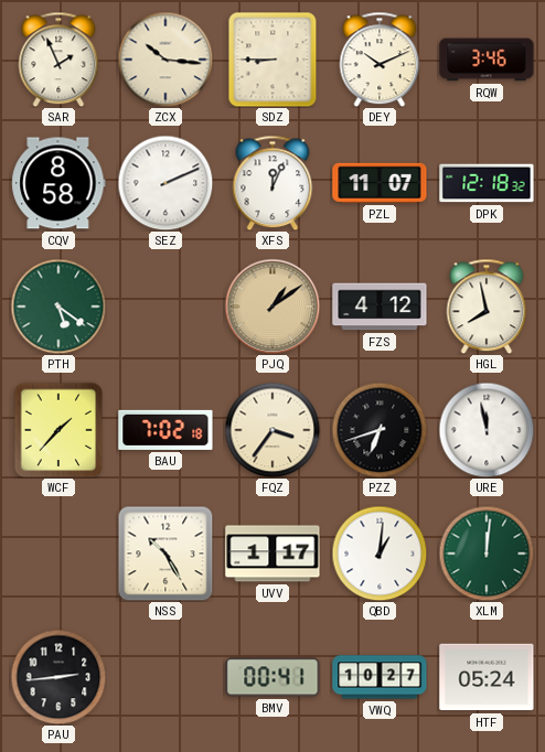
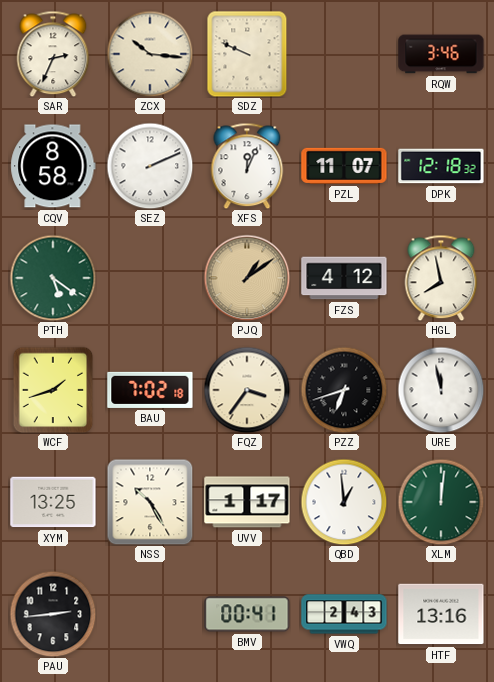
SAR: 1:56 -> 2:34
SDZ: 8:45 -> 9:49
DEY: 10:11 -> none
WCF: 1:37 -> 1:42
XYM: none -> 13:25
QBD: 1:01 -> 12:59
VWQ: 10:27 -> 2:43
HTF: 05:24 -> 13:16
